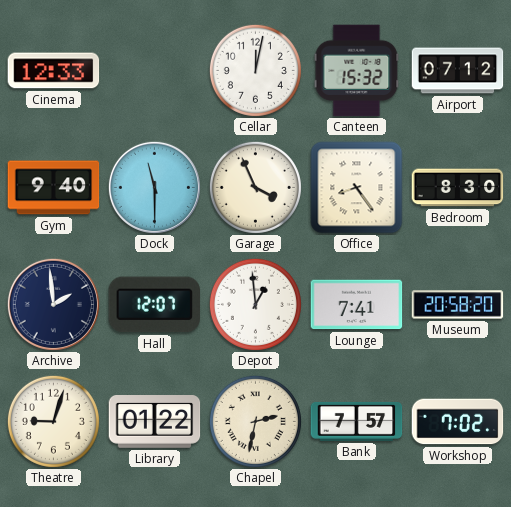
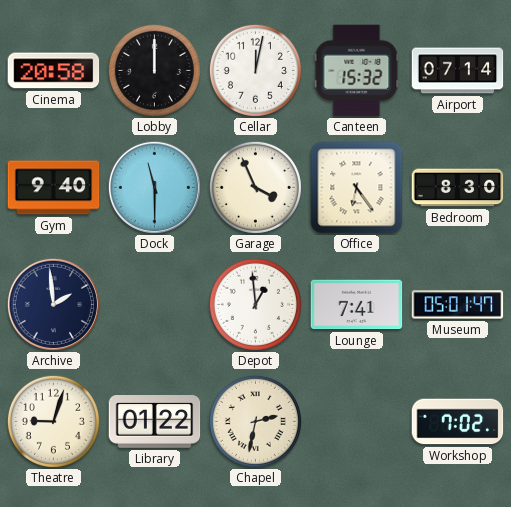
Cinema: 12:33 -> 20:58
Lobby: none -> 12:00
Airport: 07:12 -> 07:14
Office: 8:24 -> 6:24
Hall: 12:07 -> none
Museum: 20:58 -> 05:01
Bank: 7:57 -> none
